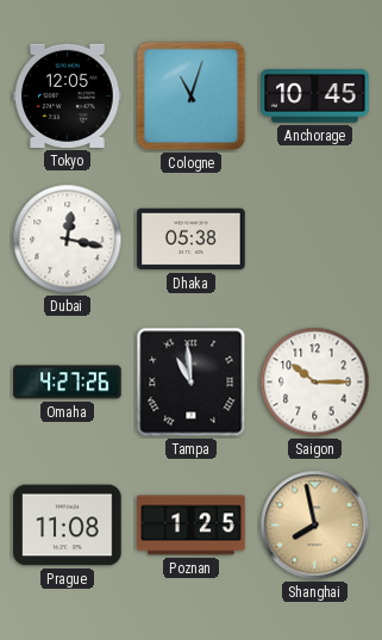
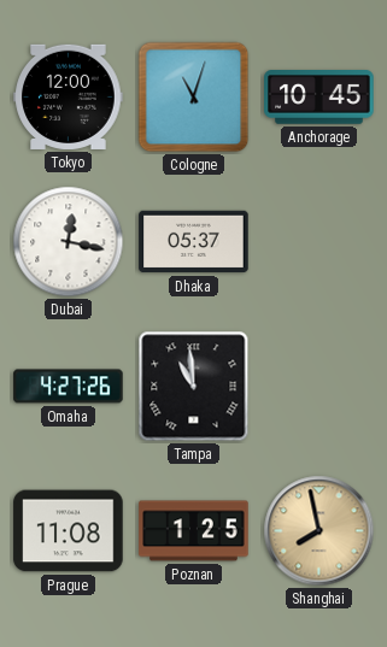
Tokyo: 12:05 -> 12:00
Dhaka: 05:38 -> 05:37
Saigon: 10:15 -> none
